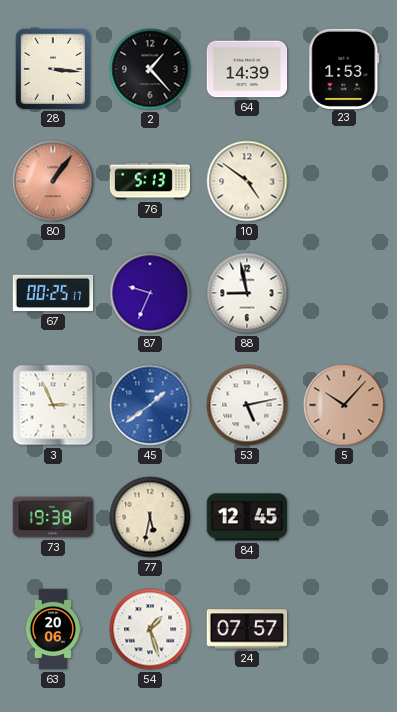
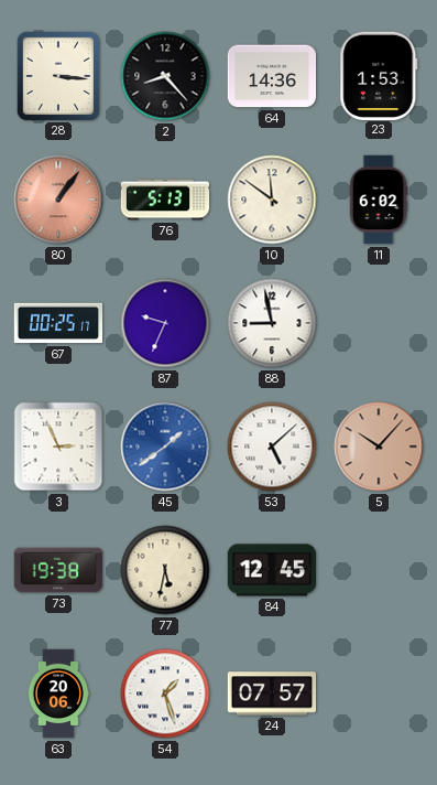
2: 1:23 -> 8:23
64: 14:39 -> 14:36
10: 4:51 -> 11:51
11: none -> 6:02
53: 5:13 -> 5:08
